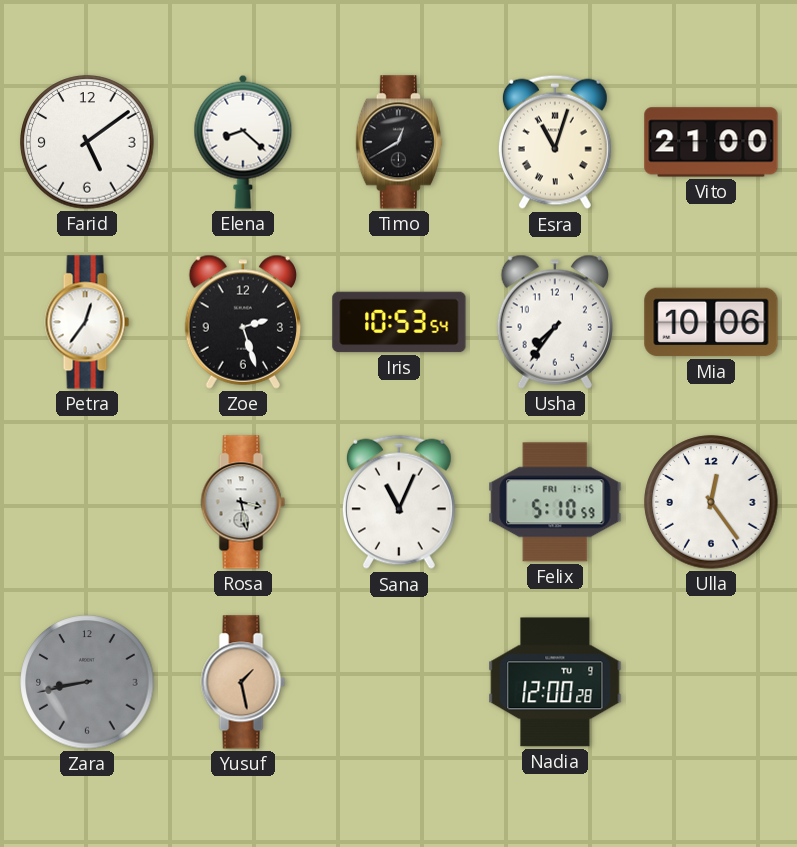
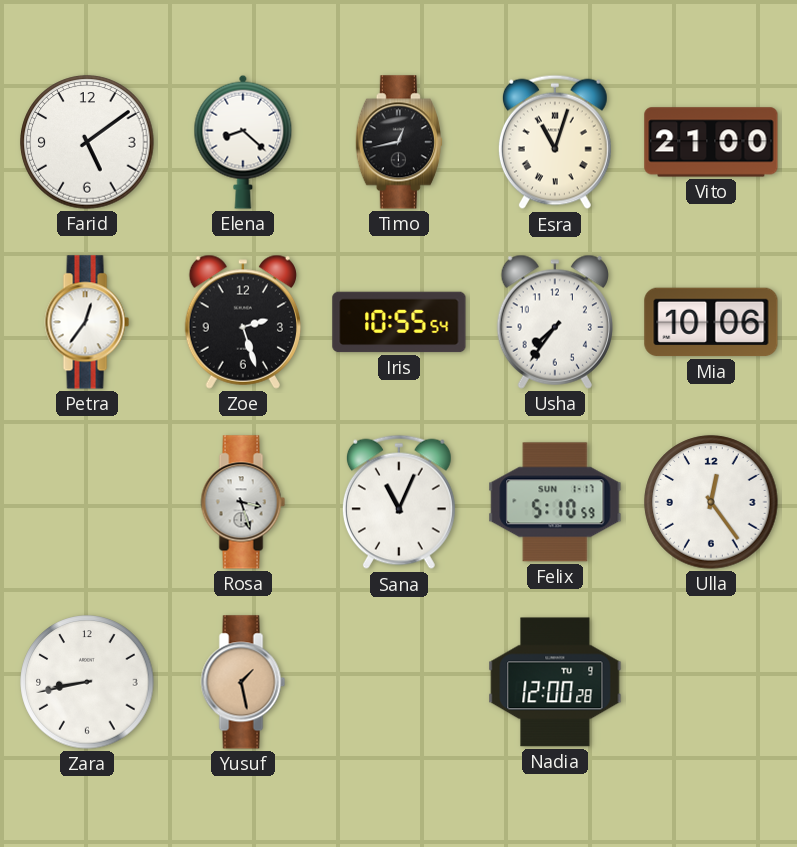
Timo: 12:40 -> 12:43
Iris: 10:53 -> 10:55
Rosa: 3:28 -> 3:27
Felix date: FRI 1-15 -> SUN 1-17
Zara dial: grey -> white
